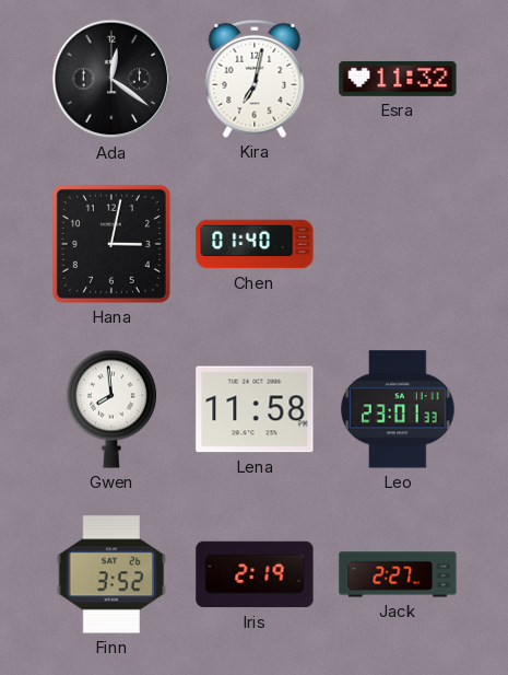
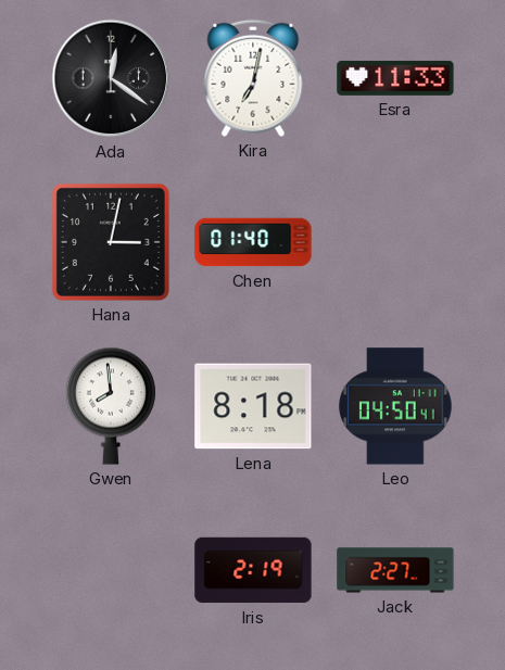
Esra: 11:32 -> 11:33
Lena: 11:58 -> 8:18
Leo: 23:01 -> 04:50
Finn: 3:52 -> none
